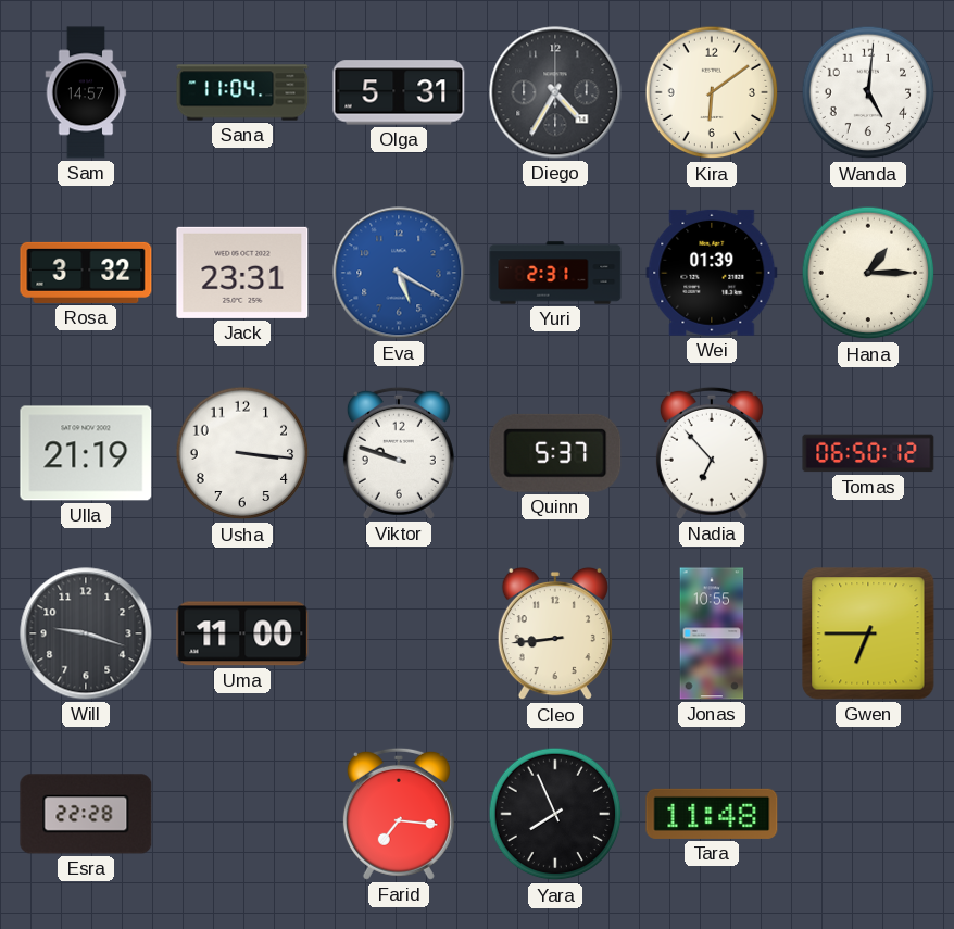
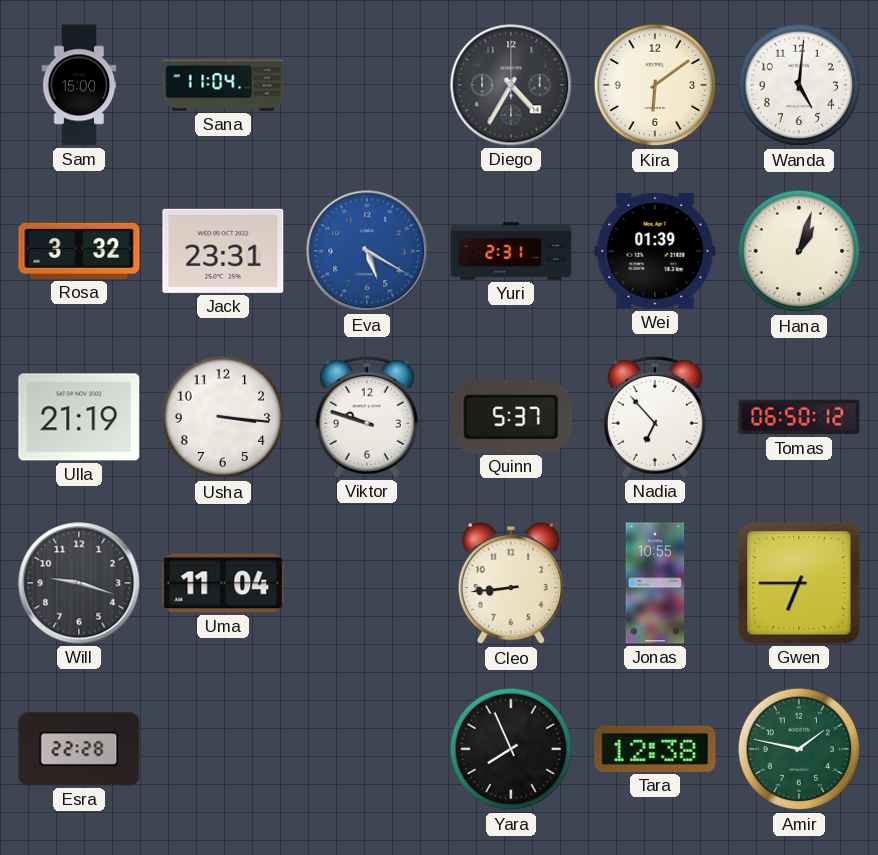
Sam: 14:57 -> 15:00
Olga: 5:31 -> none
Hana: 1:15 -> 1:03
Uma: 11:00 -> 11:04
Farid: 7:16 -> none
Tara: 11:48 -> 12:38
Amir: none -> 1:47
